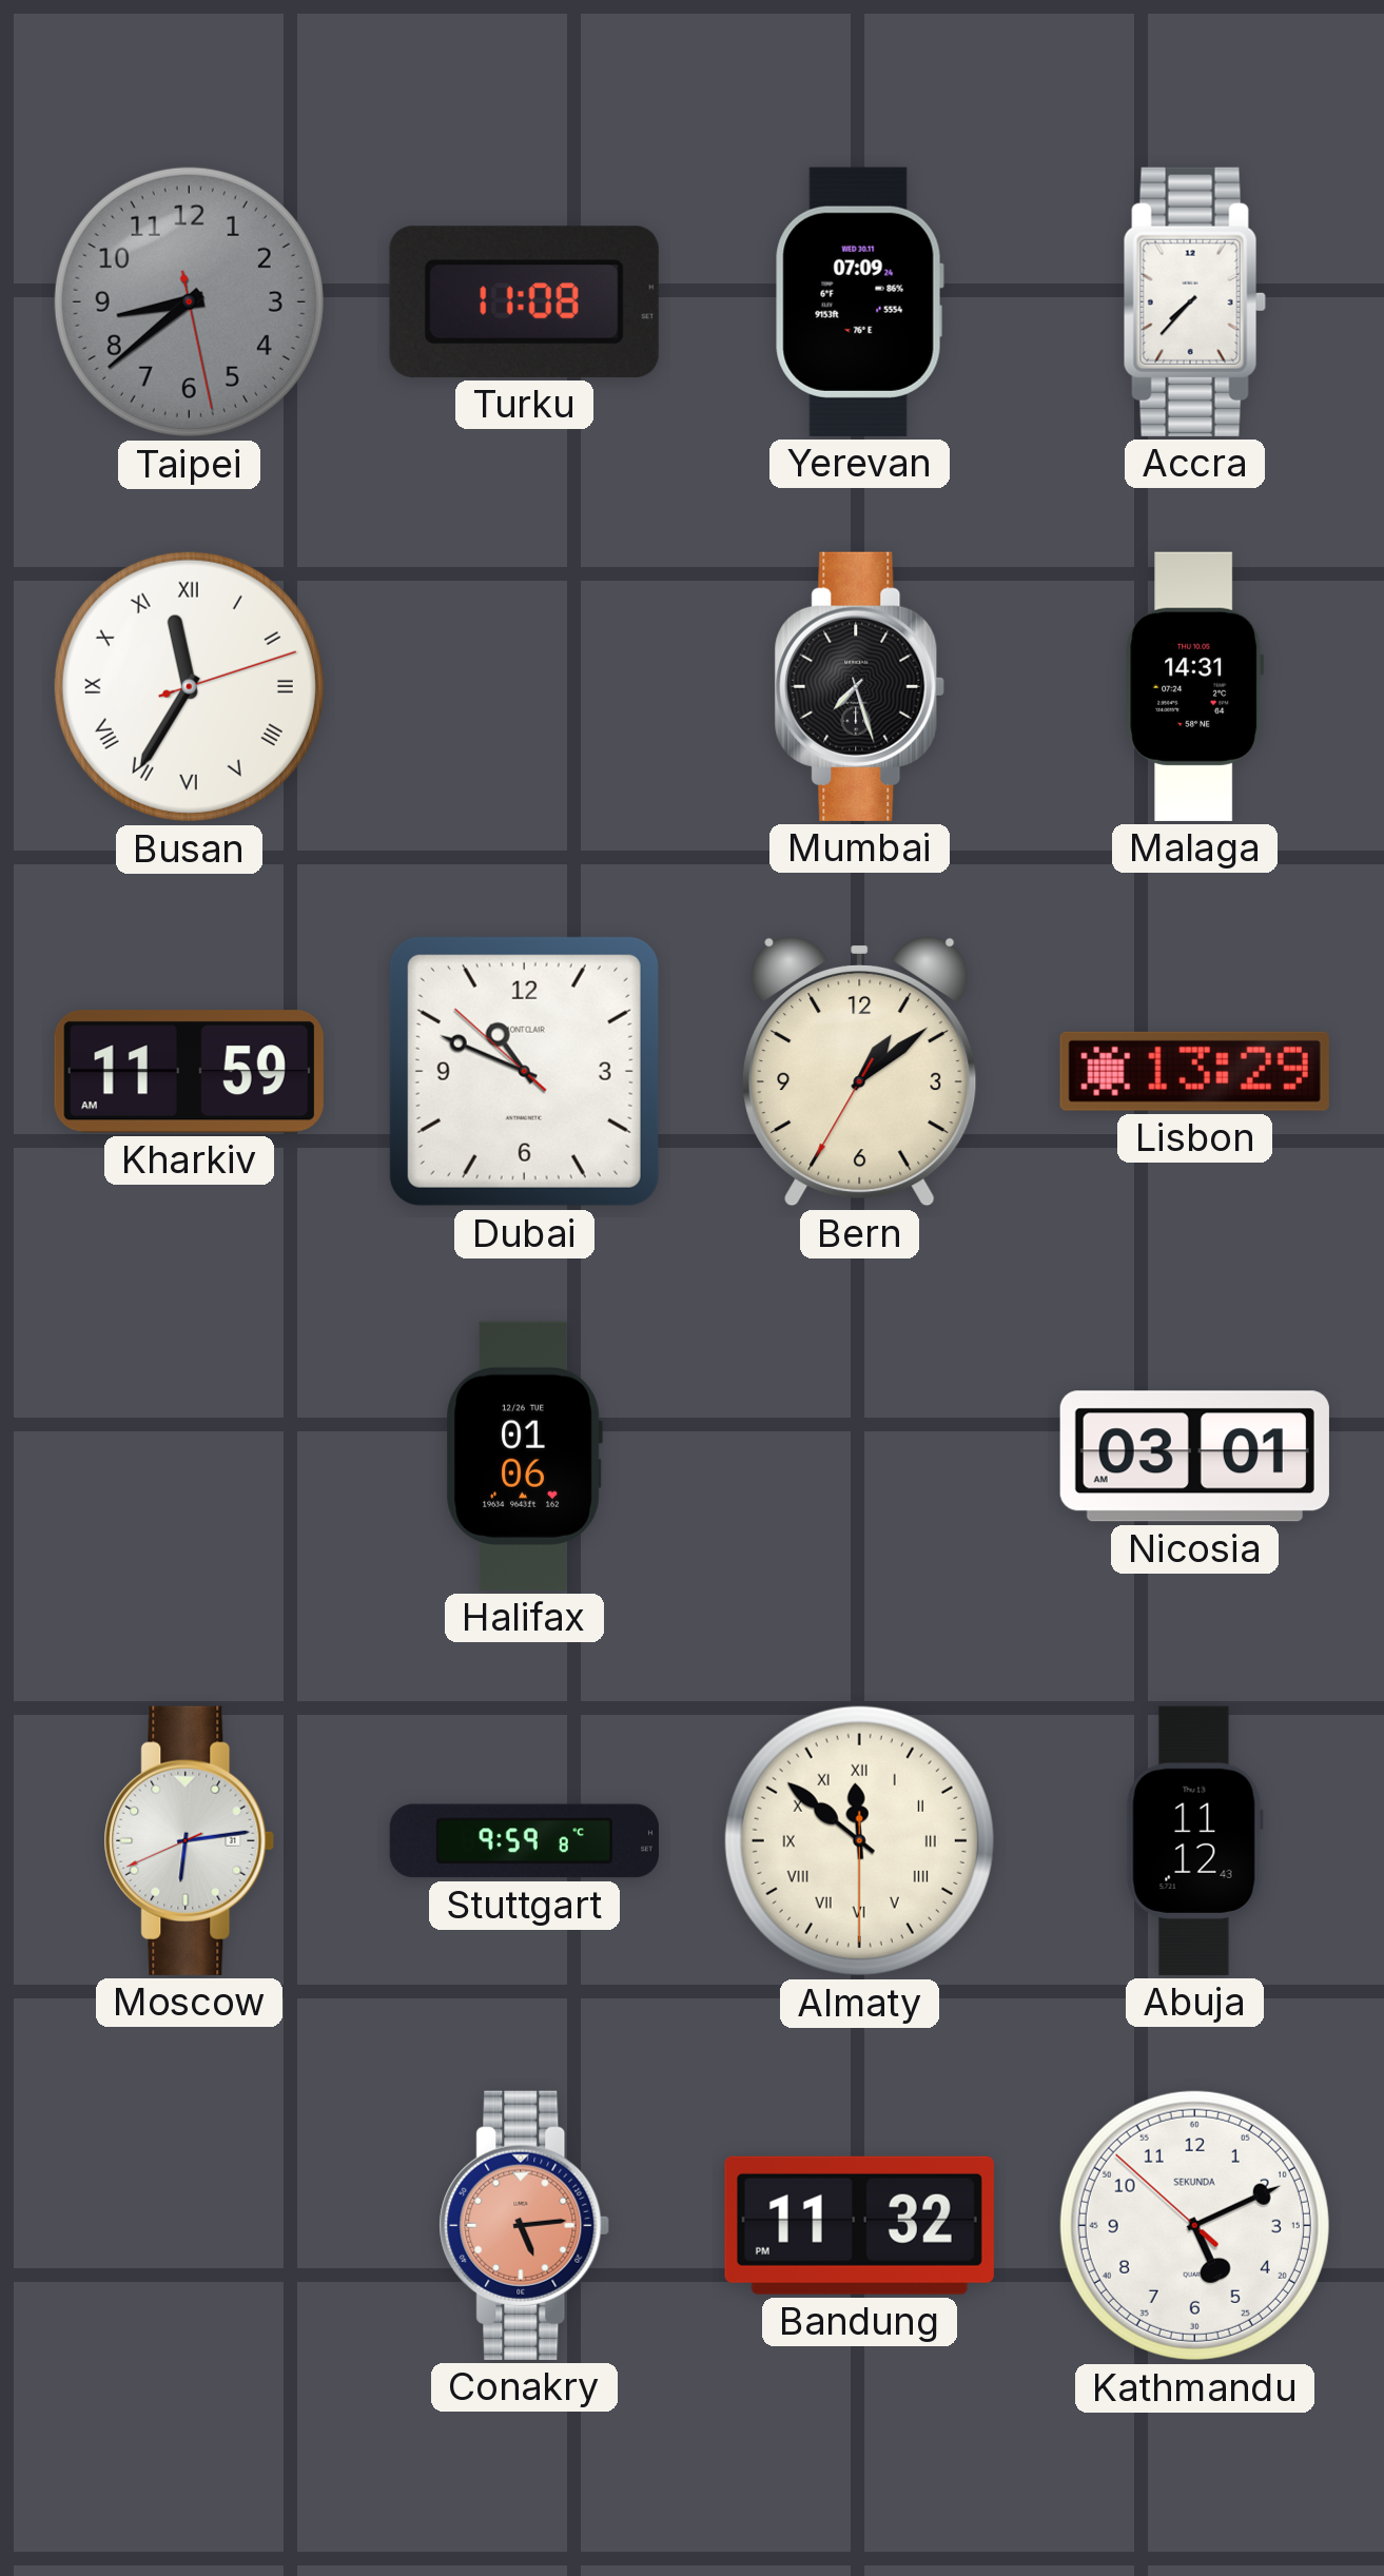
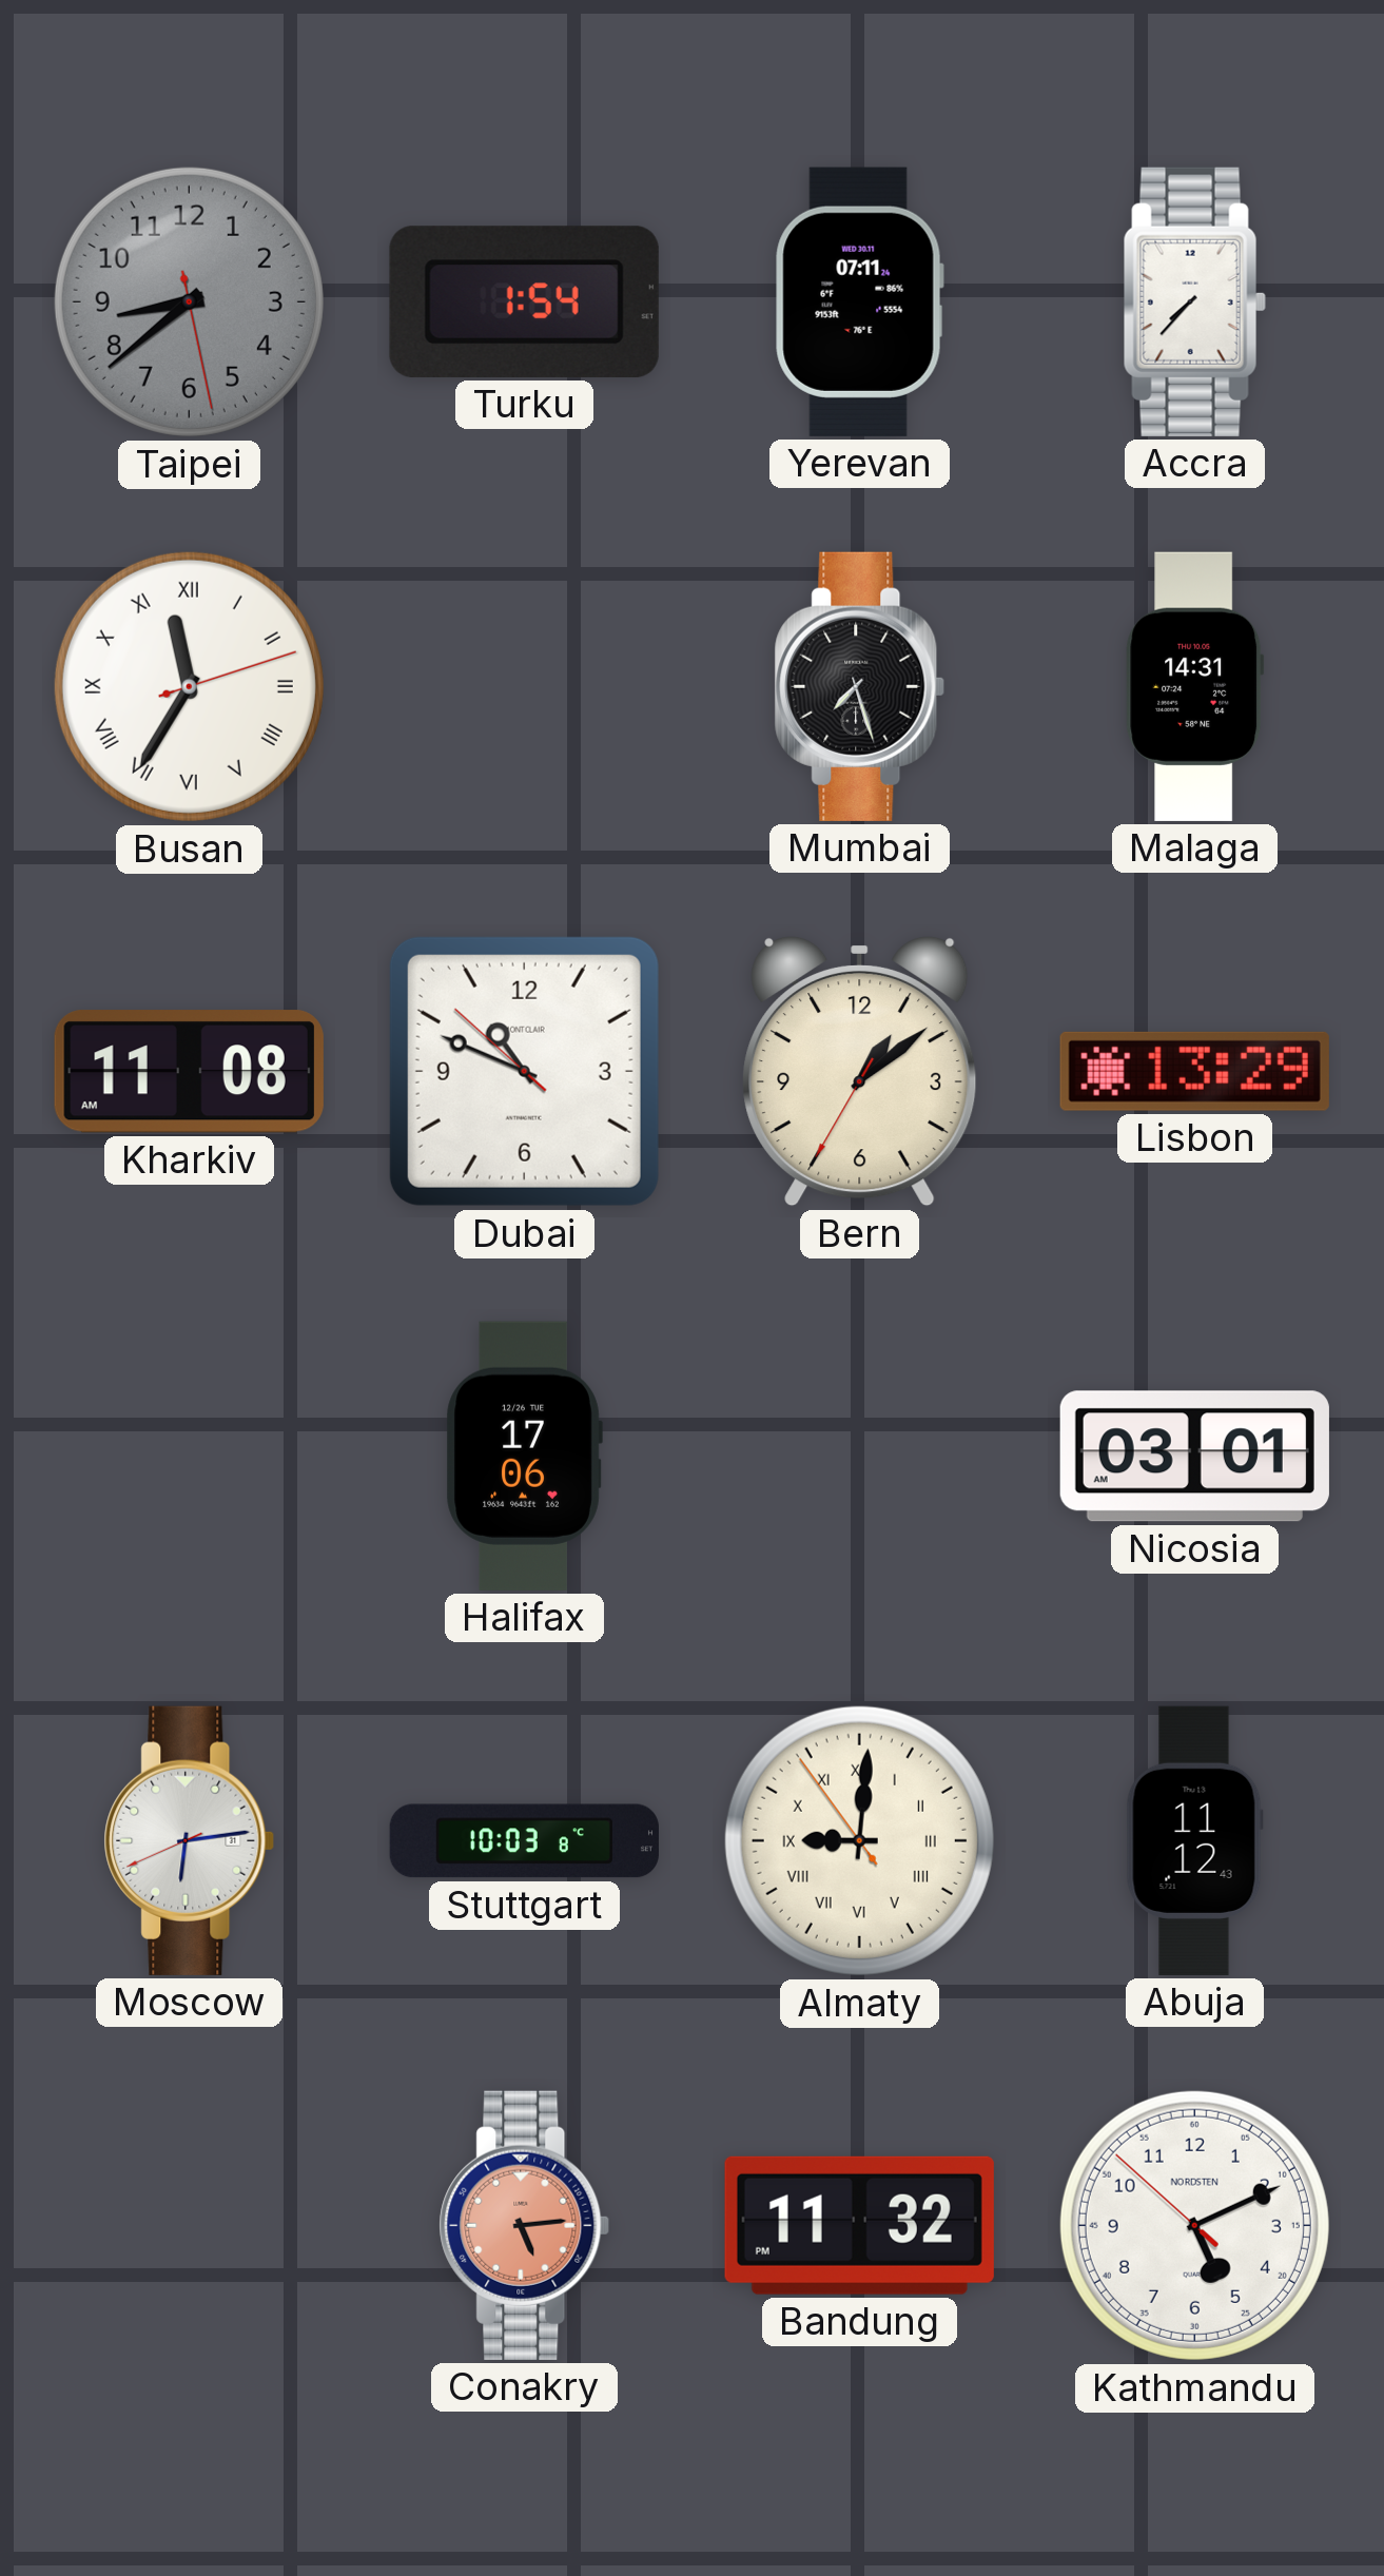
Turku: 11:08 -> 1:54
Yerevan: 07:09 -> 07:11
Kharkiv: 11:59 -> 11:08
Halifax: 01:06 -> 17:06
Stuttgart: 9:59 -> 10:03
Almaty: 11:51 -> 9:00
Kathmandu brand: SEKUNDA -> NORDSTEN
